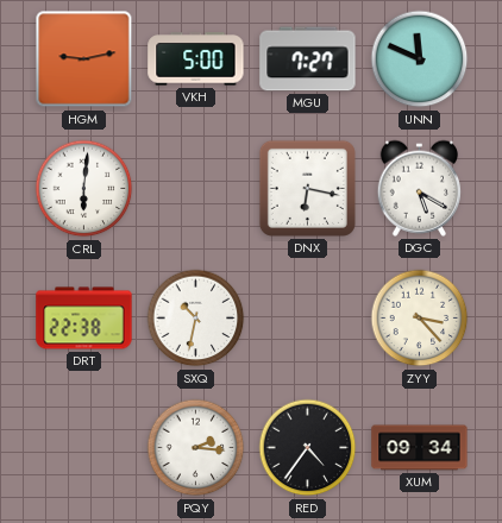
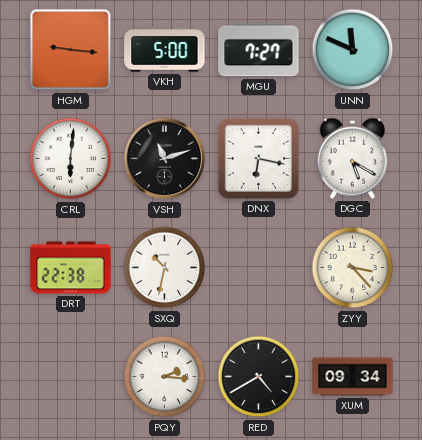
HGM: 9:13 -> 9:16
VSH: none -> 11:12
RED: 4:36 -> 4:40
